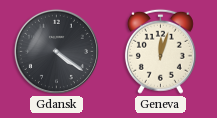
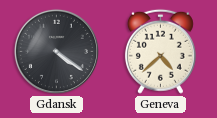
Geneva: 12:03 -> 4:38
